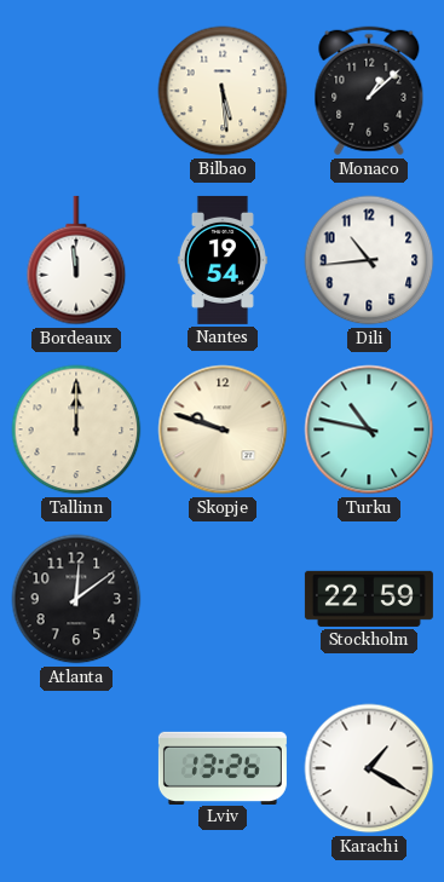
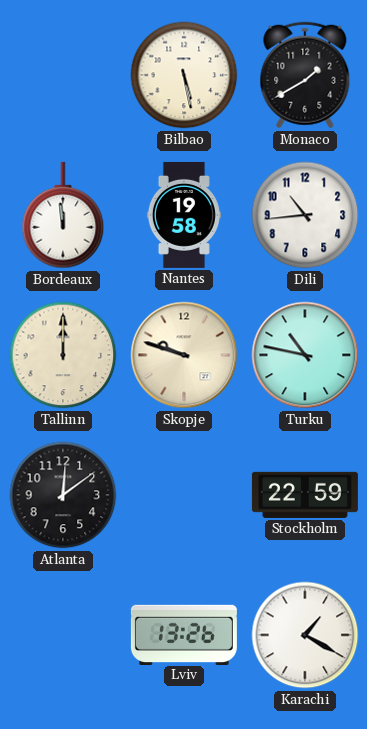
Bilbao: 5:29 -> 5:28
Monaco: 1:08 -> 1:40
Nantes: 19:54 -> 19:58
